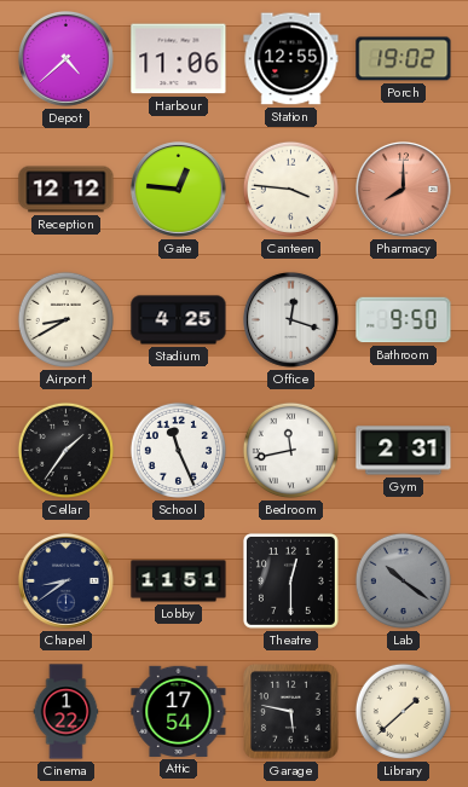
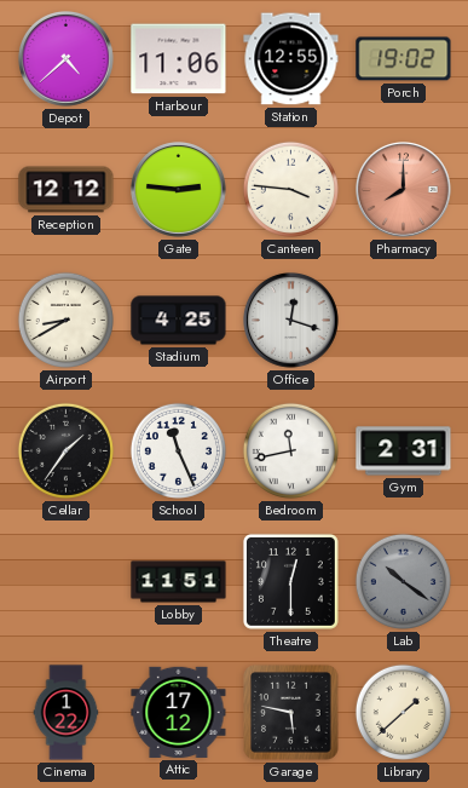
Gate: 12:46 -> 2:46
Bathroom: 9:50 -> none
Chapel: 8:39 -> none
Attic: 17:54 -> 17:12
